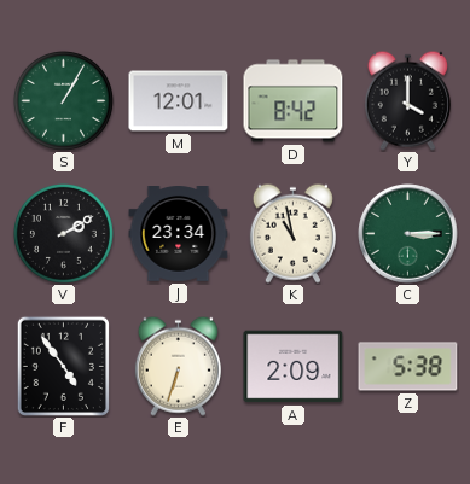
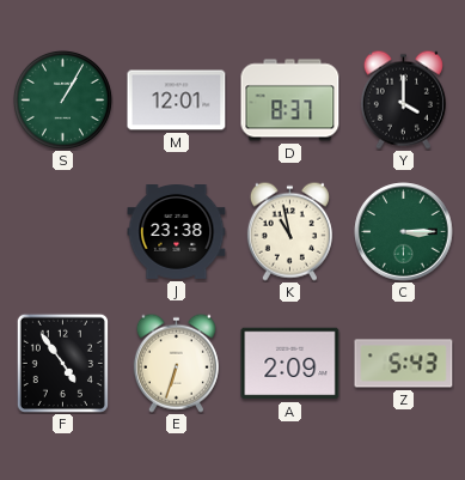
D: 8:42 -> 8:37
V: 2:10 -> none
J: 23:34 -> 23:38
Z: 5:38 -> 5:43
